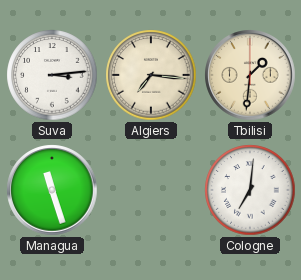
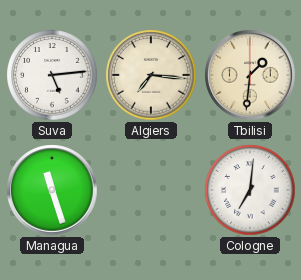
Suva: 3:14 -> 5:14
